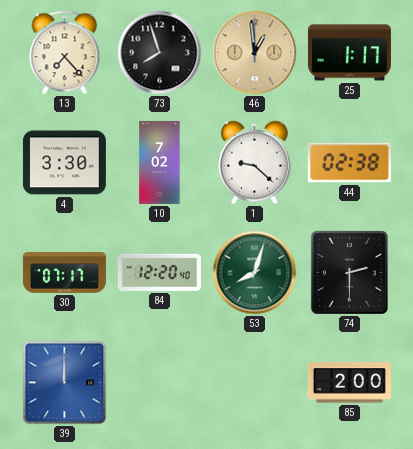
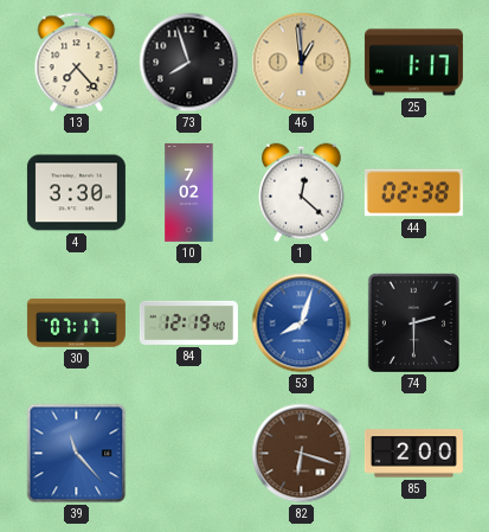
1: 9:22 -> 12:22
84: 12:20 -> 12:19
53 dial: green -> blue
39: 12:00 -> 11:23
82: none -> 6:18
